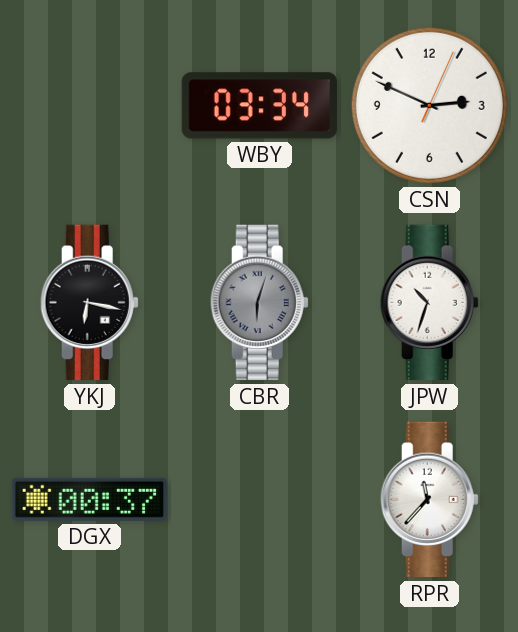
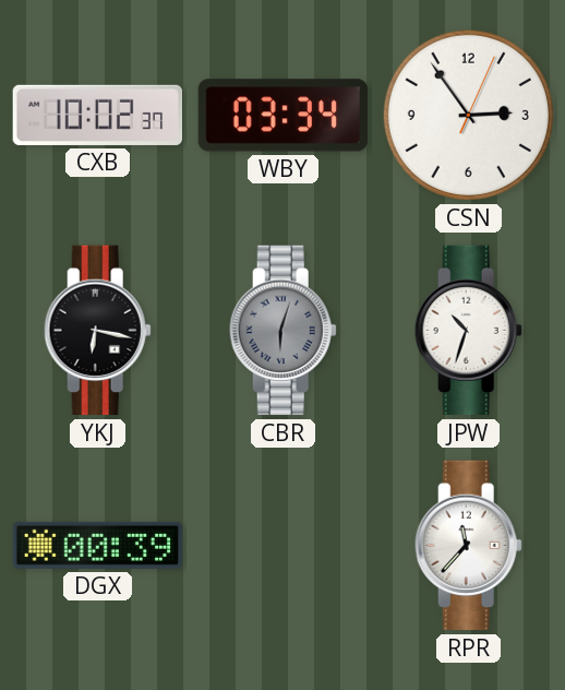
CXB: none -> 10:02
CSN: 2:49 -> 2:54
DGX: 00:37 -> 00:39
